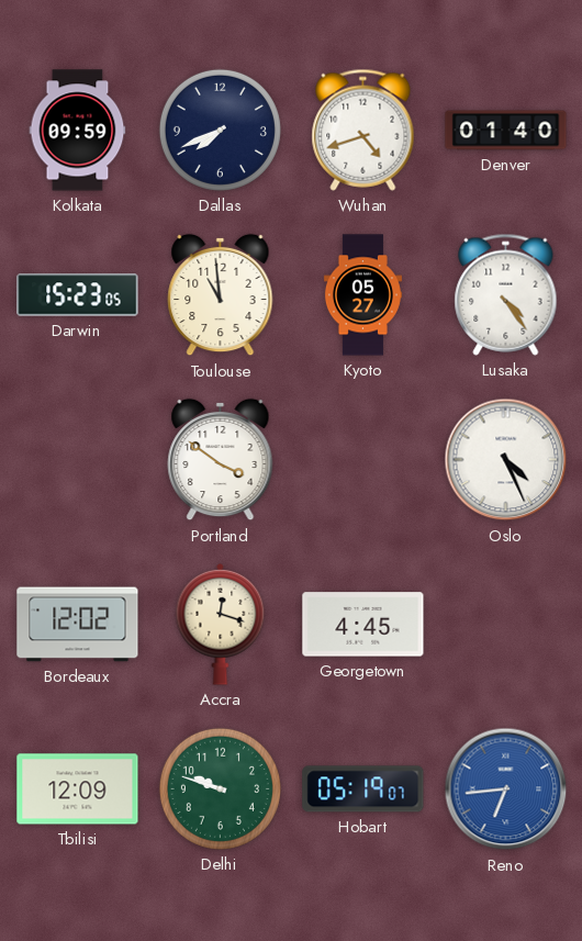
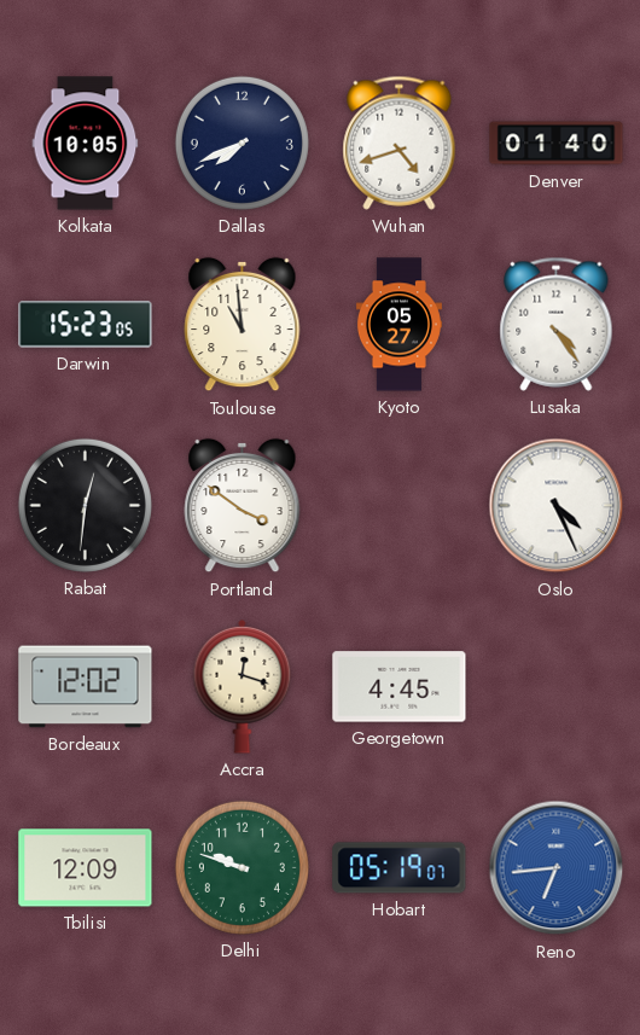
Kolkata: 09:59 -> 10:05
Rabat: none -> 12:31
